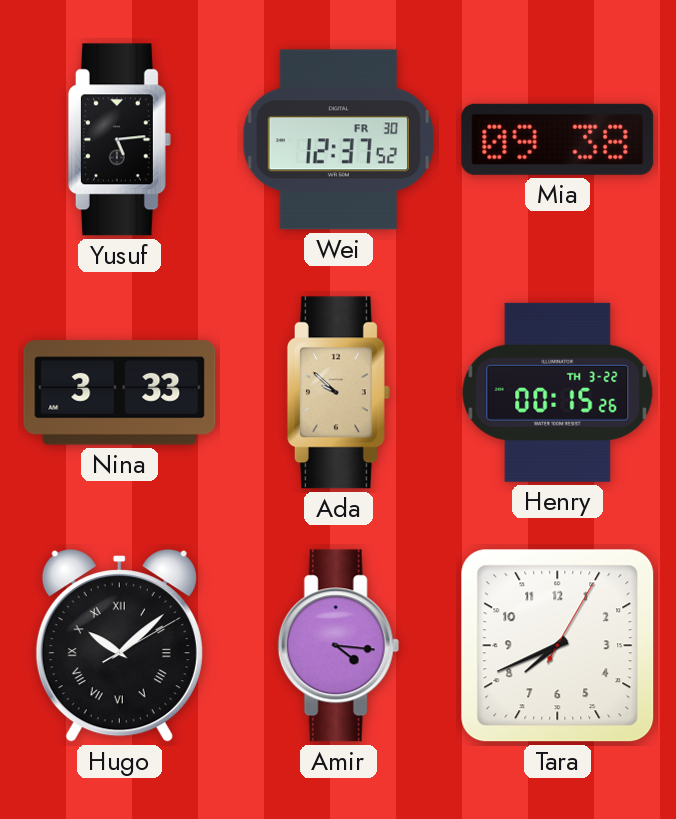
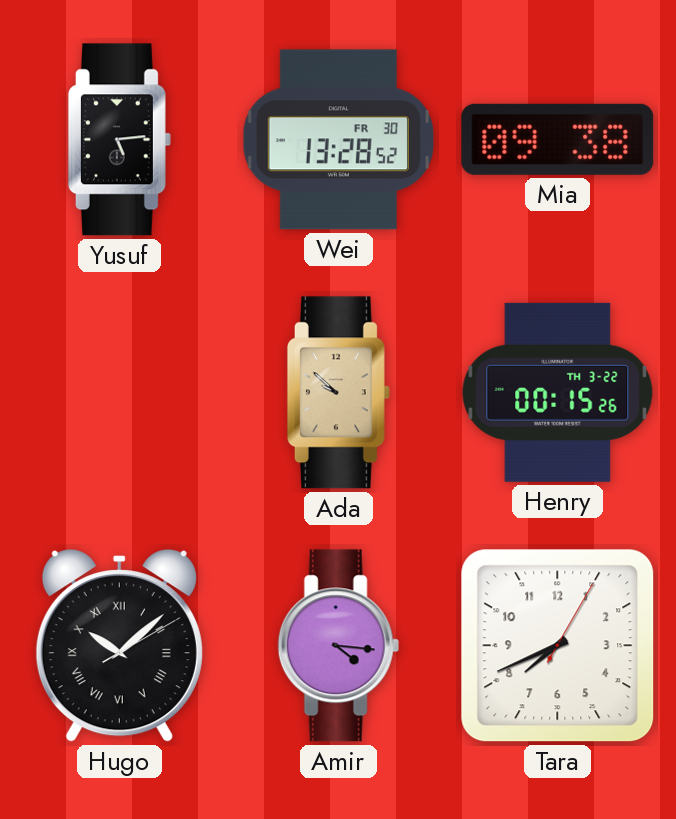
Wei: 12:37 -> 13:28
Nina: 3:33 -> none
